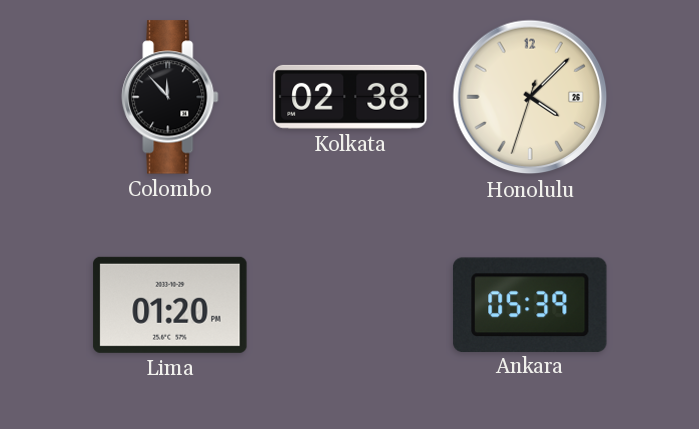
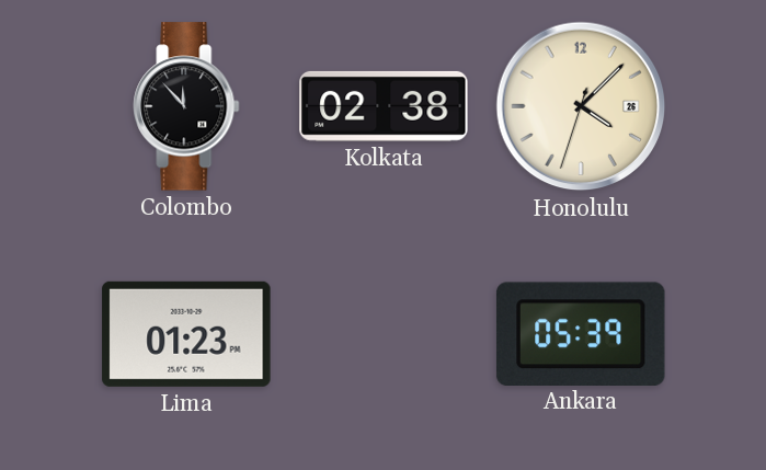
Lima: 01:20 -> 01:23
